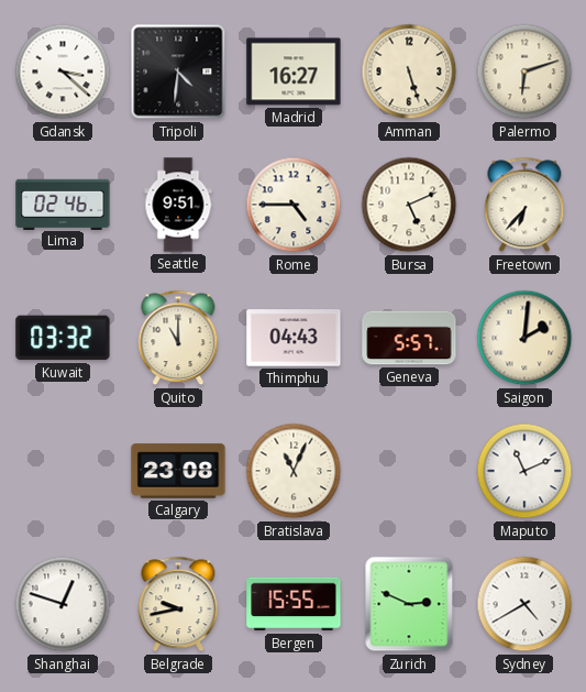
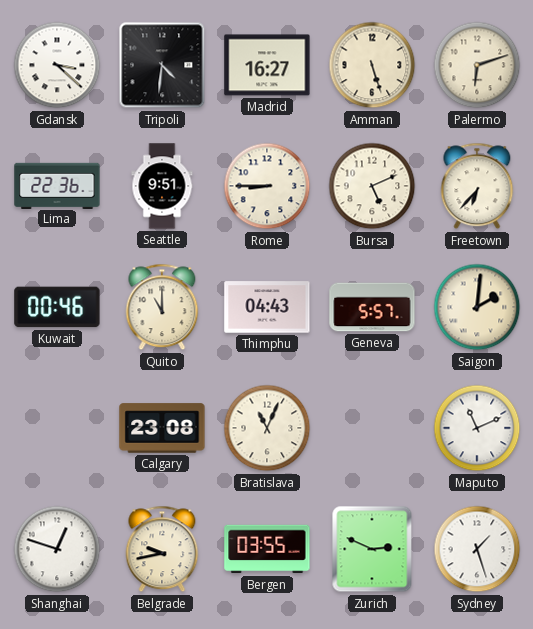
Lima: 02:46 -> 22:36
Rome: 4:45 -> 8:45
Kuwait: 03:32 -> 00:46
Bergen: 15:55 -> 03:55
Sydney: 4:40 -> 1:27
